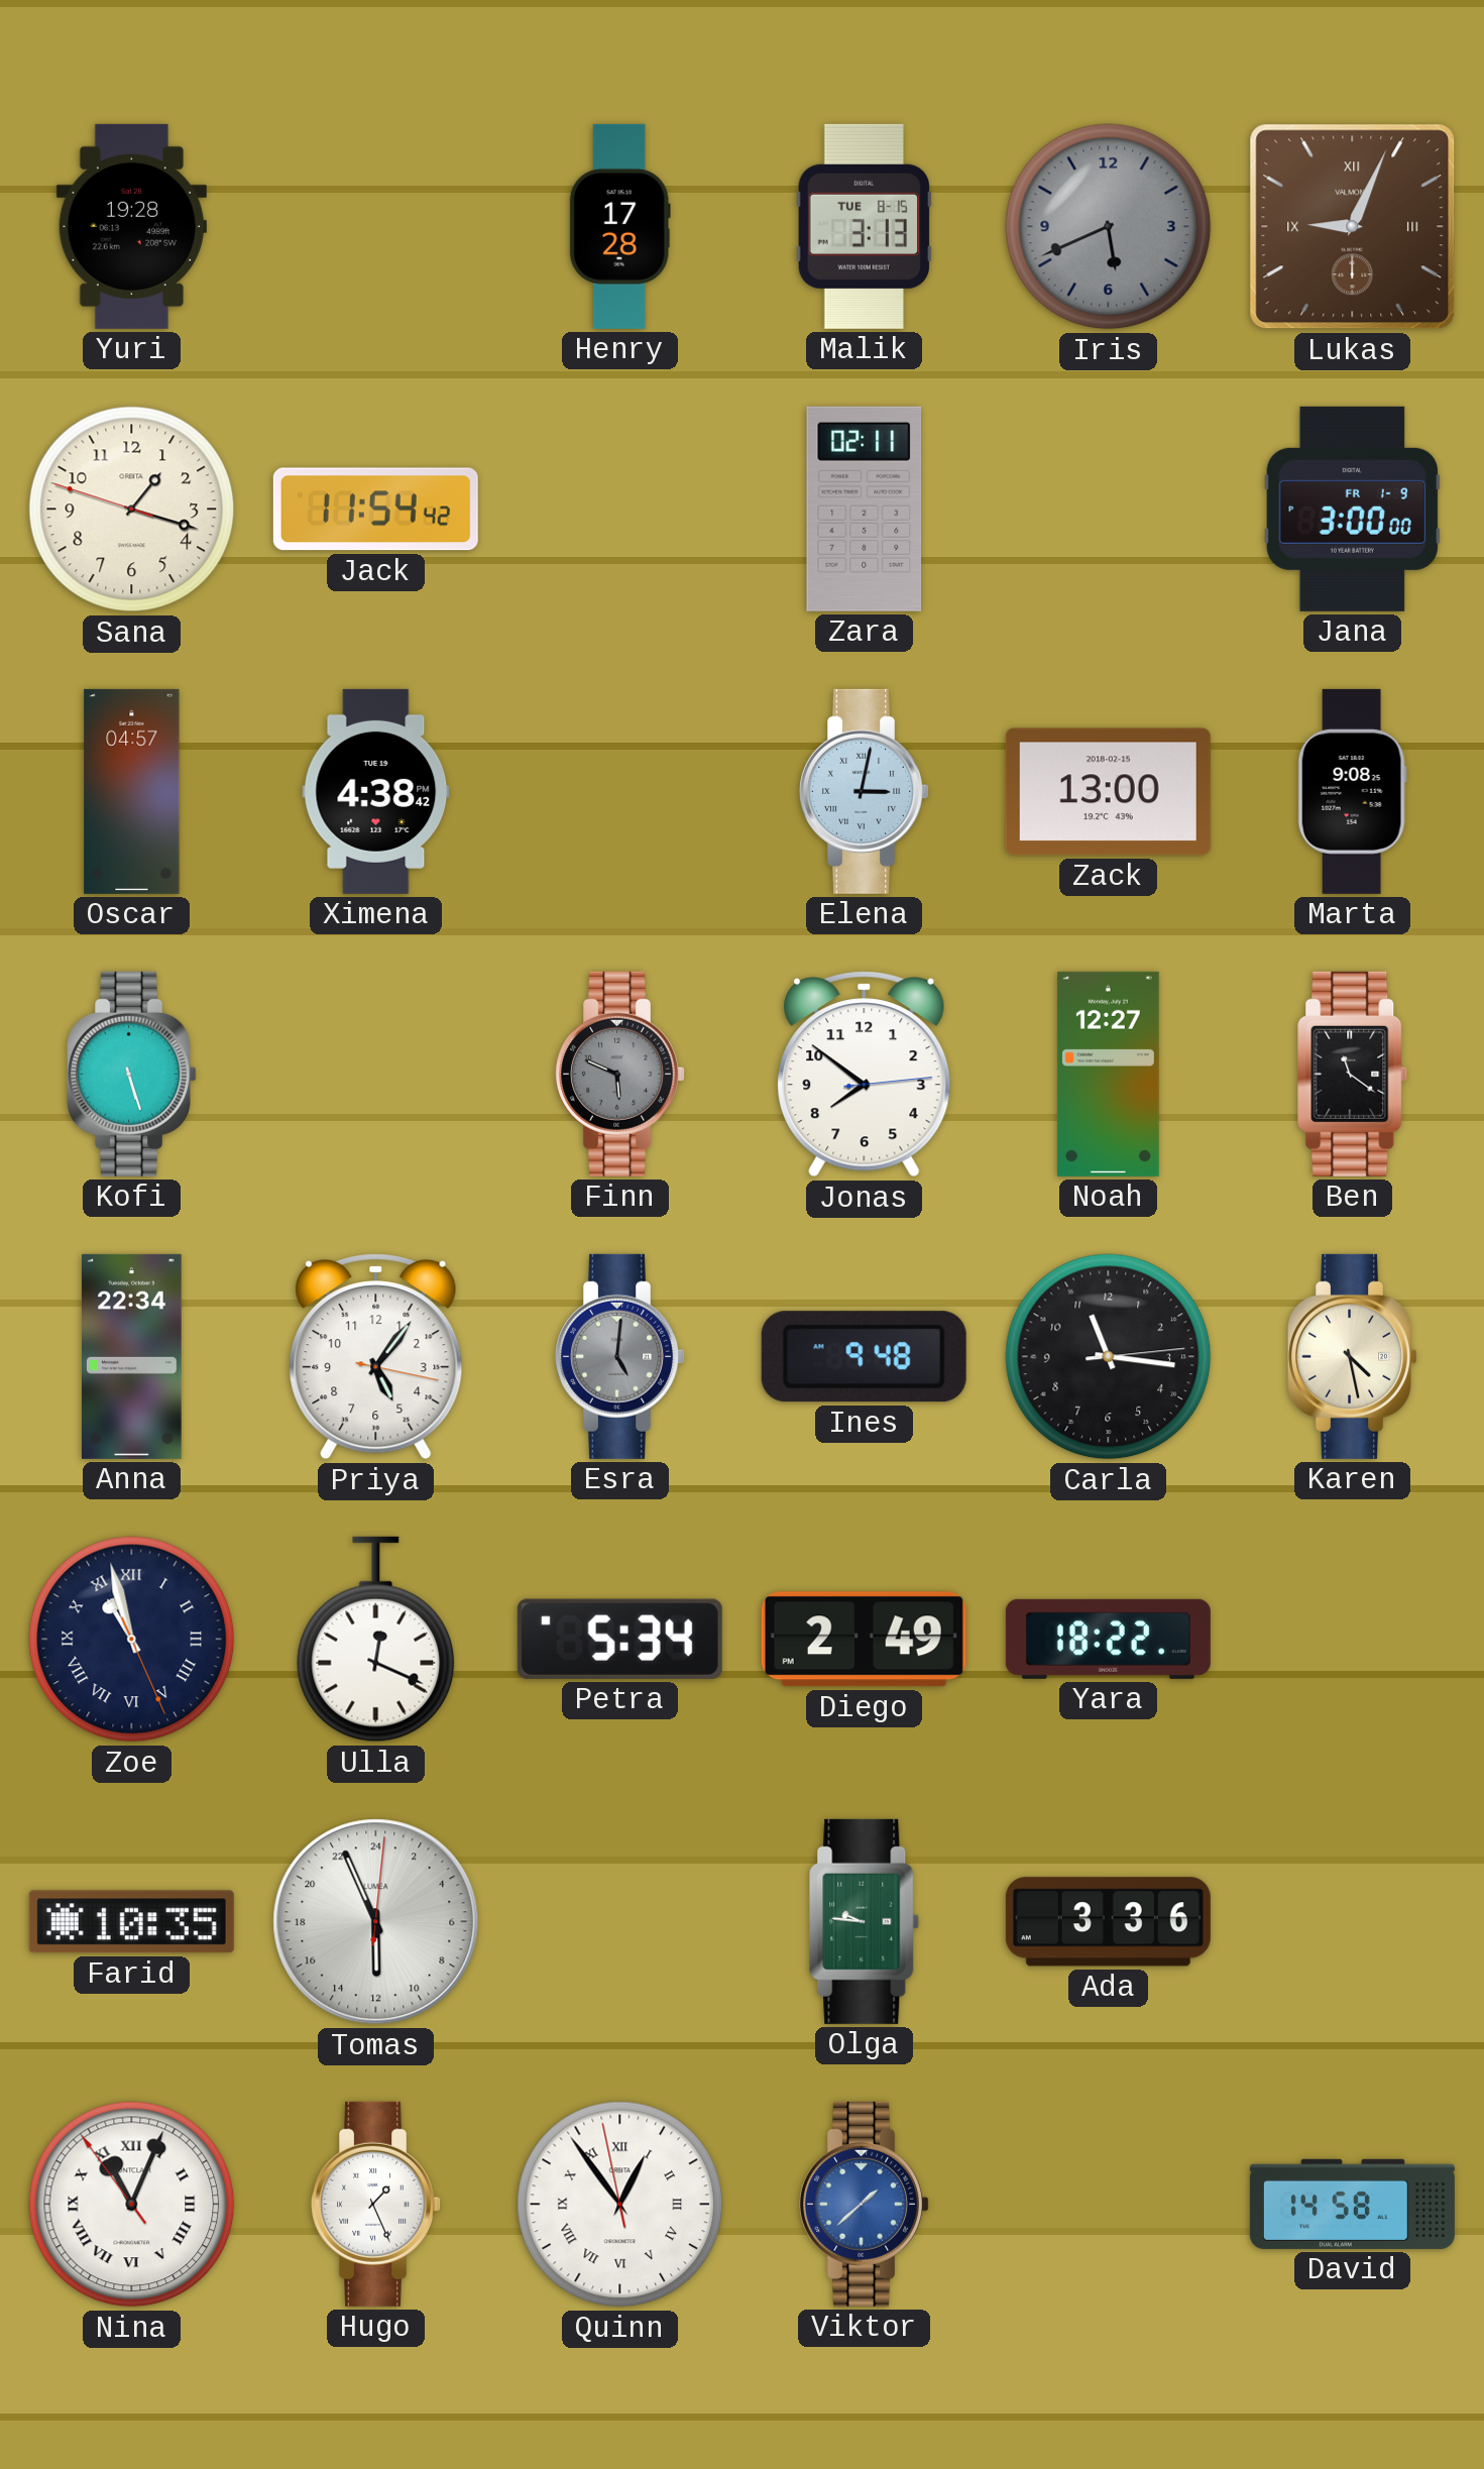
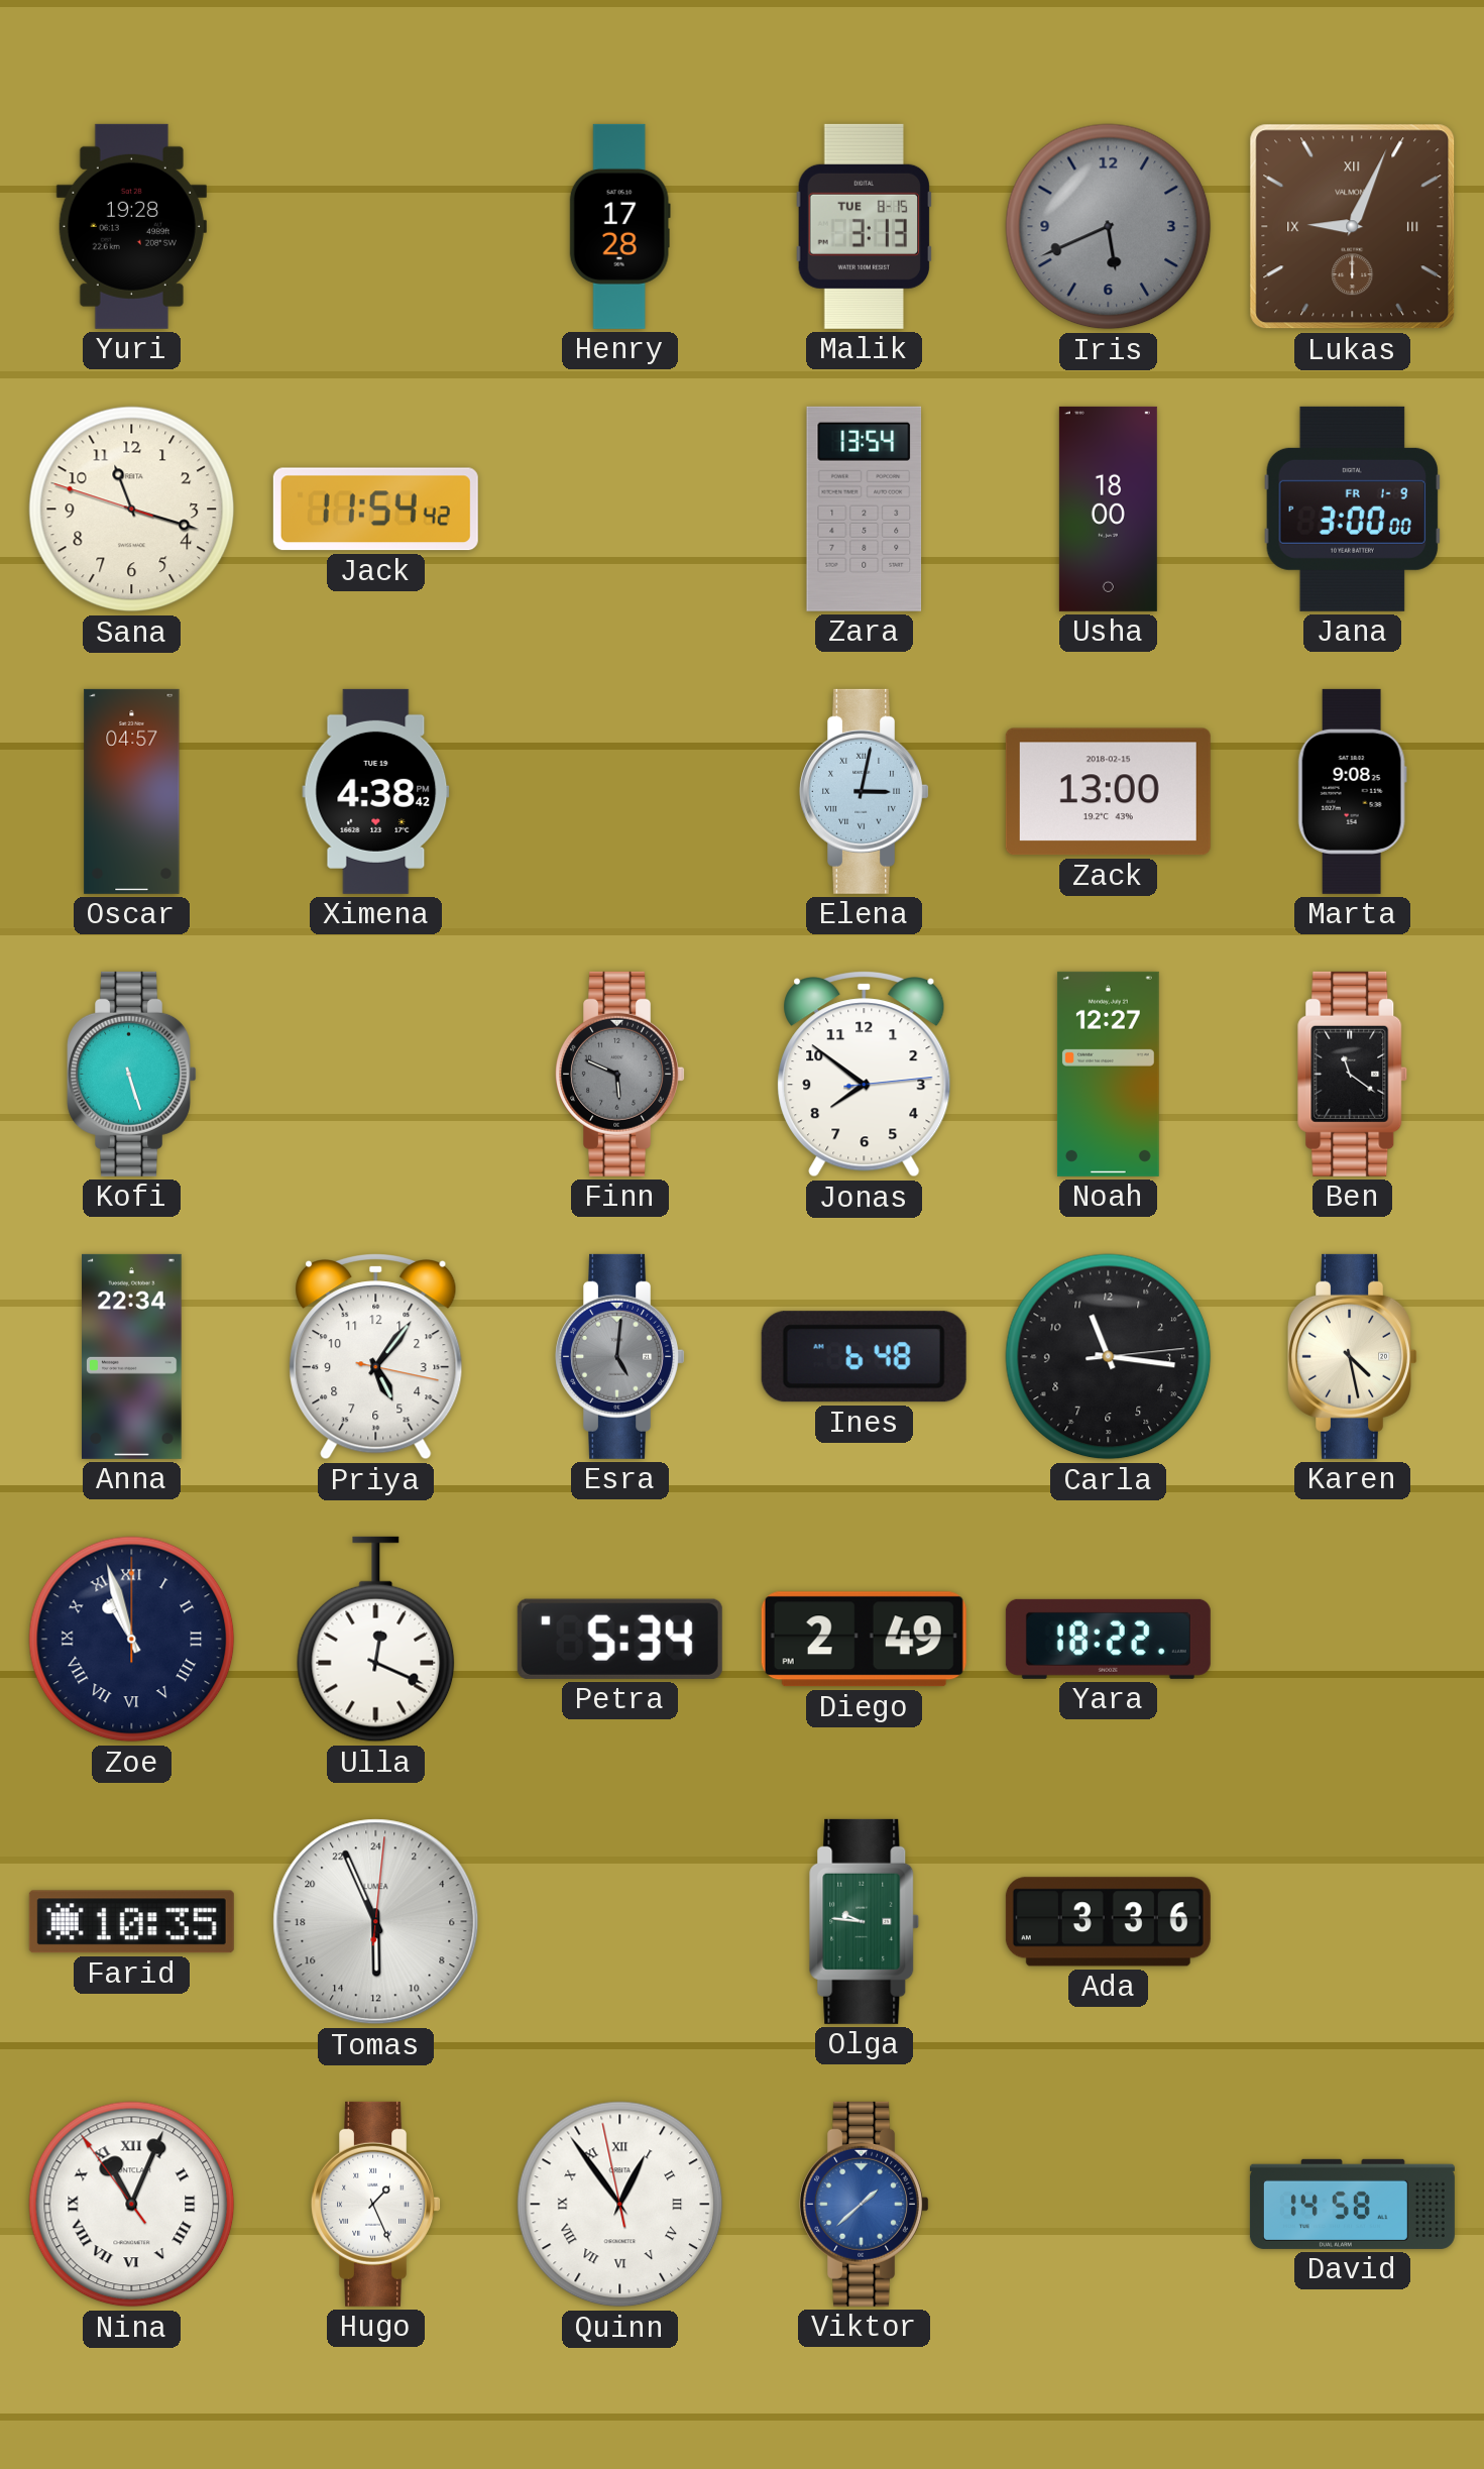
Sana: 1:17 -> 11:17
Zara: 02:11 -> 13:54
Usha: none -> 18:00
Ines: 9:48 -> 6:48
Zoe: 10:57:26 -> 10:57:00
